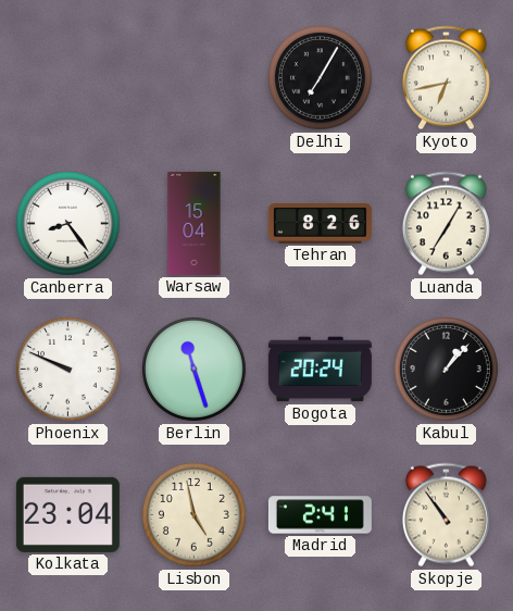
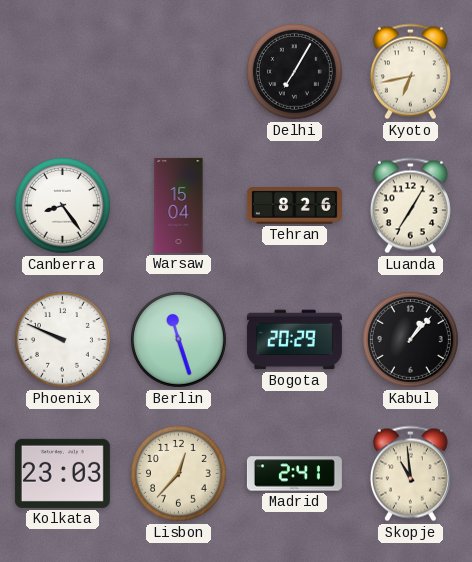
Bogota: 20:24 -> 20:29
Kolkata: 23:04 -> 23:03
Lisbon: 4:58 -> 12:37
Skopje: 10:54 -> 10:59
